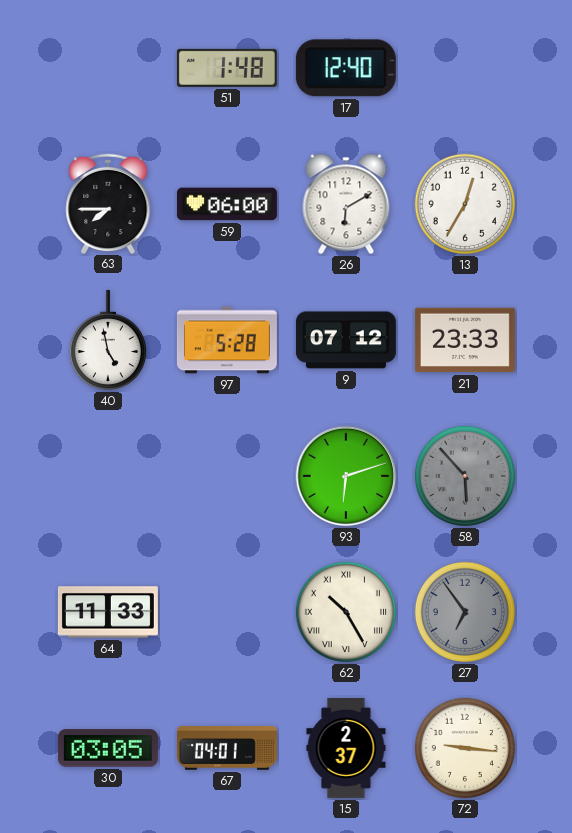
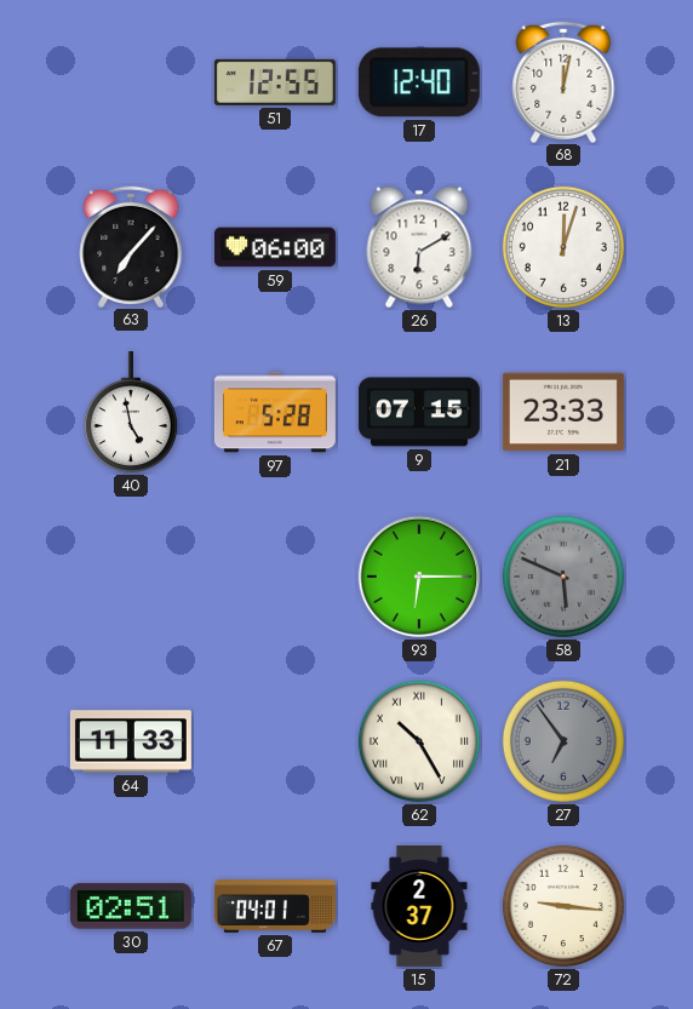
51: 1:48 -> 12:55
68: none -> 12:02
63: 7:45 -> 7:07
13: 12:35 -> 12:03
9: 07:12 -> 07:15
93: 6:12 -> 6:15
58: 5:53 -> 5:49
30: 03:05 -> 02:51
